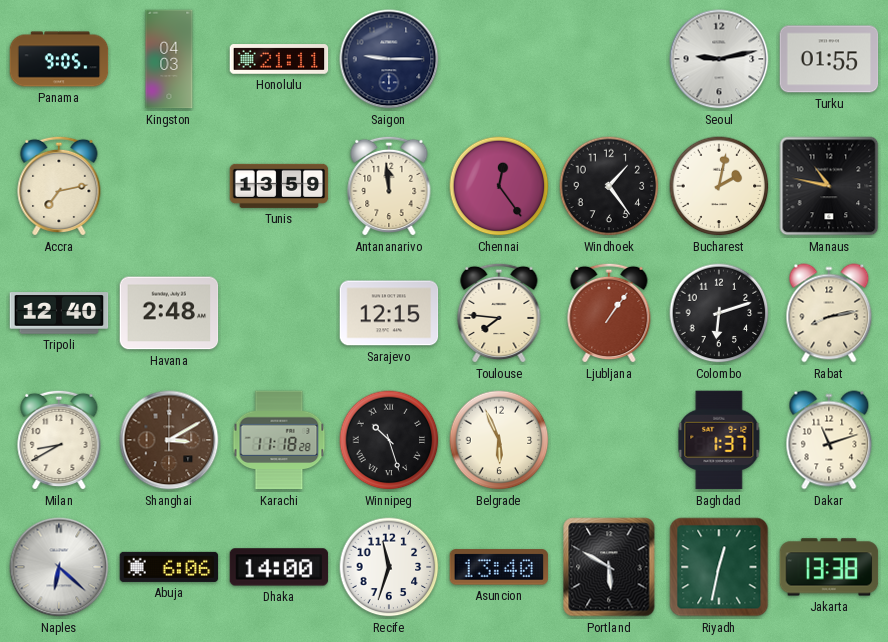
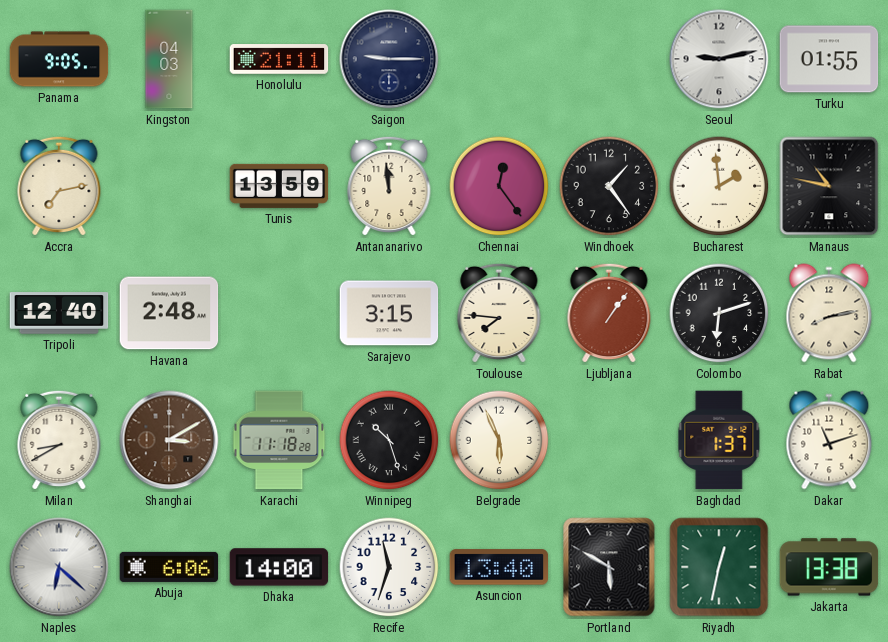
Bucharest: 2:02 -> 1:59
Sarajevo: 12:15 -> 3:15
